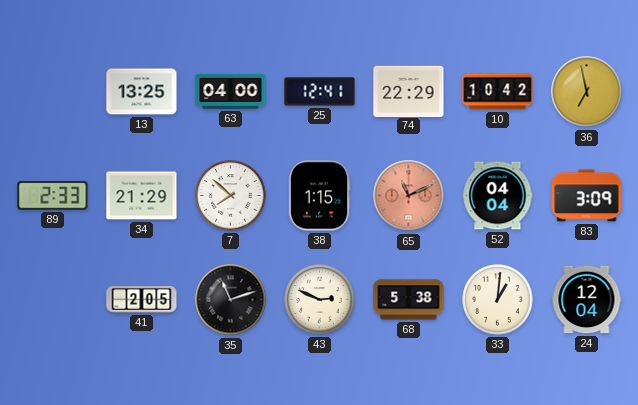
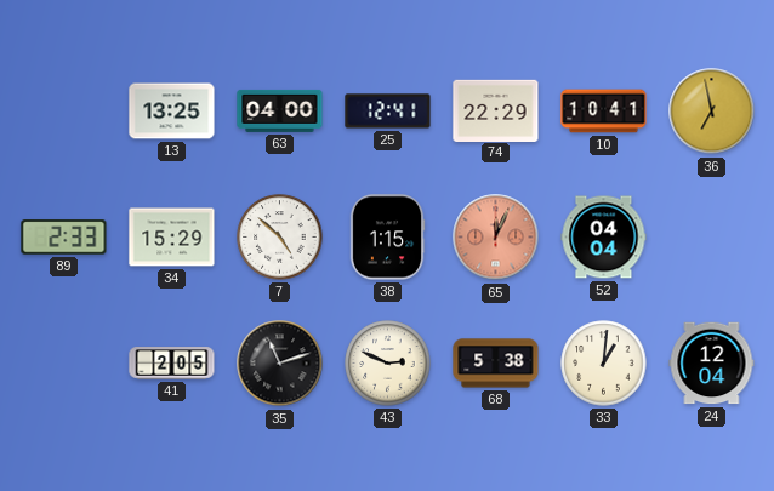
10: 10:42 -> 10:41
34: 21:29 -> 15:29
7: 7:52 -> 4:52
65: 11:11 -> 12:04
83: 3:09 -> none
